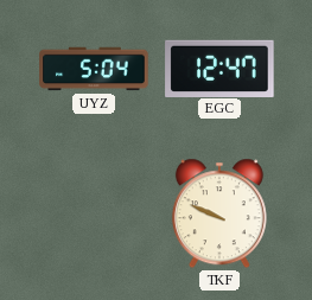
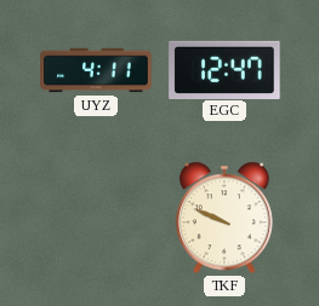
UYZ: 5:04 -> 4:11
